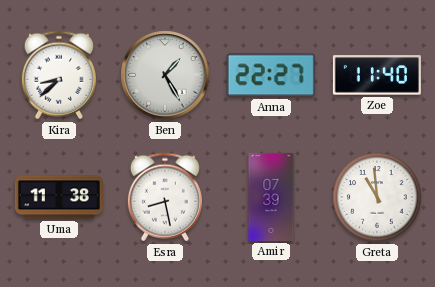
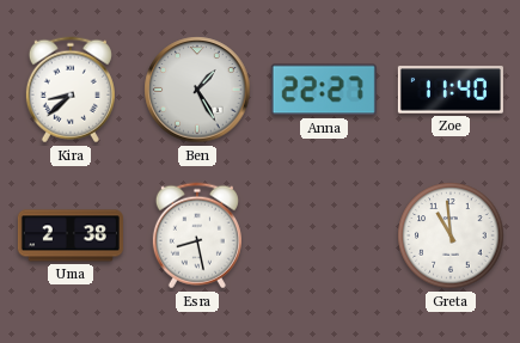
Uma: 11:38 -> 2:38
Amir: 07:39 -> none
